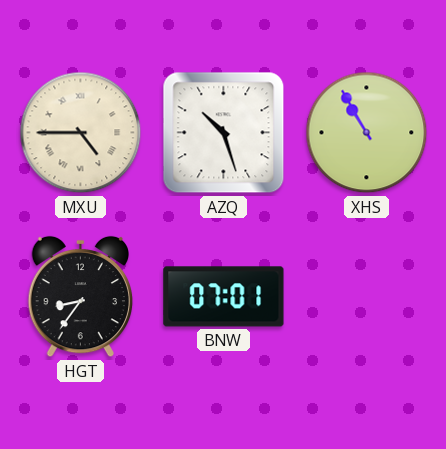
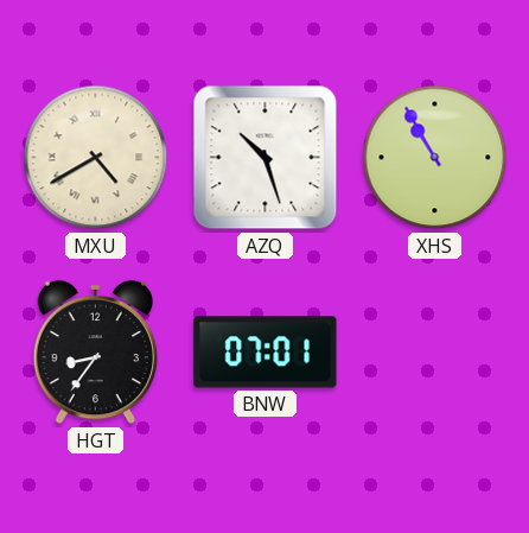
MXU: 4:45 -> 4:40
